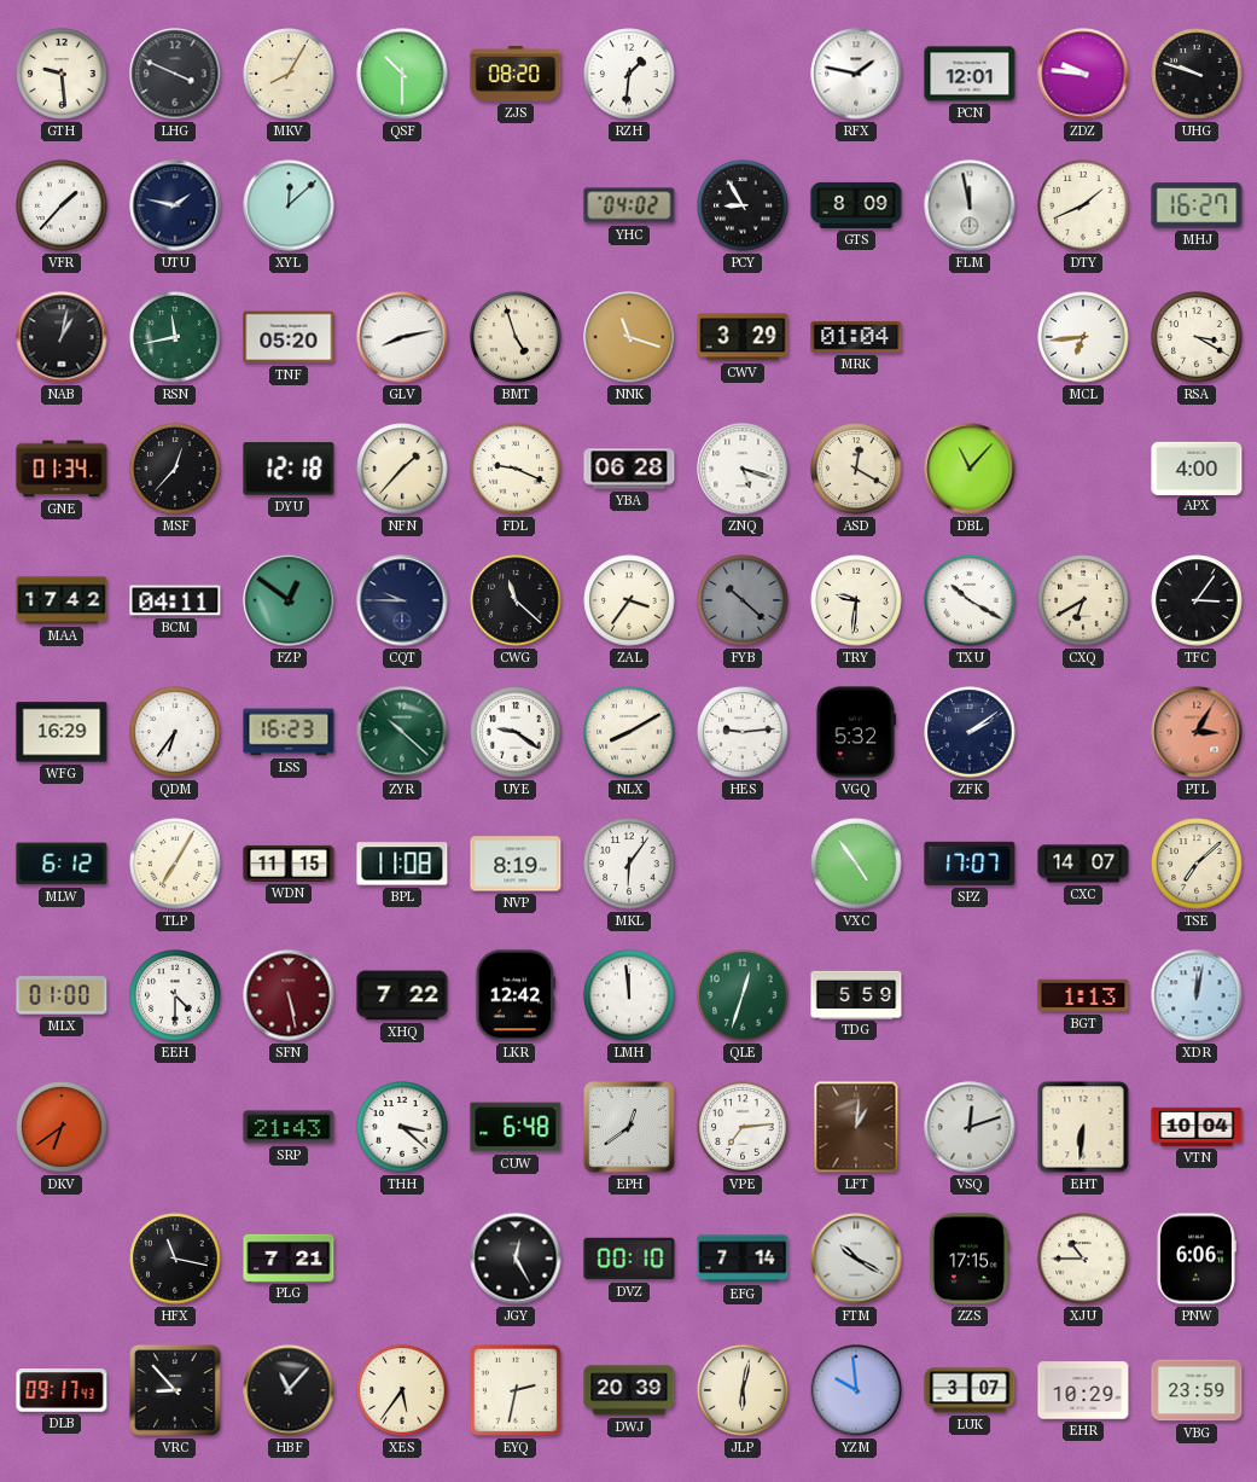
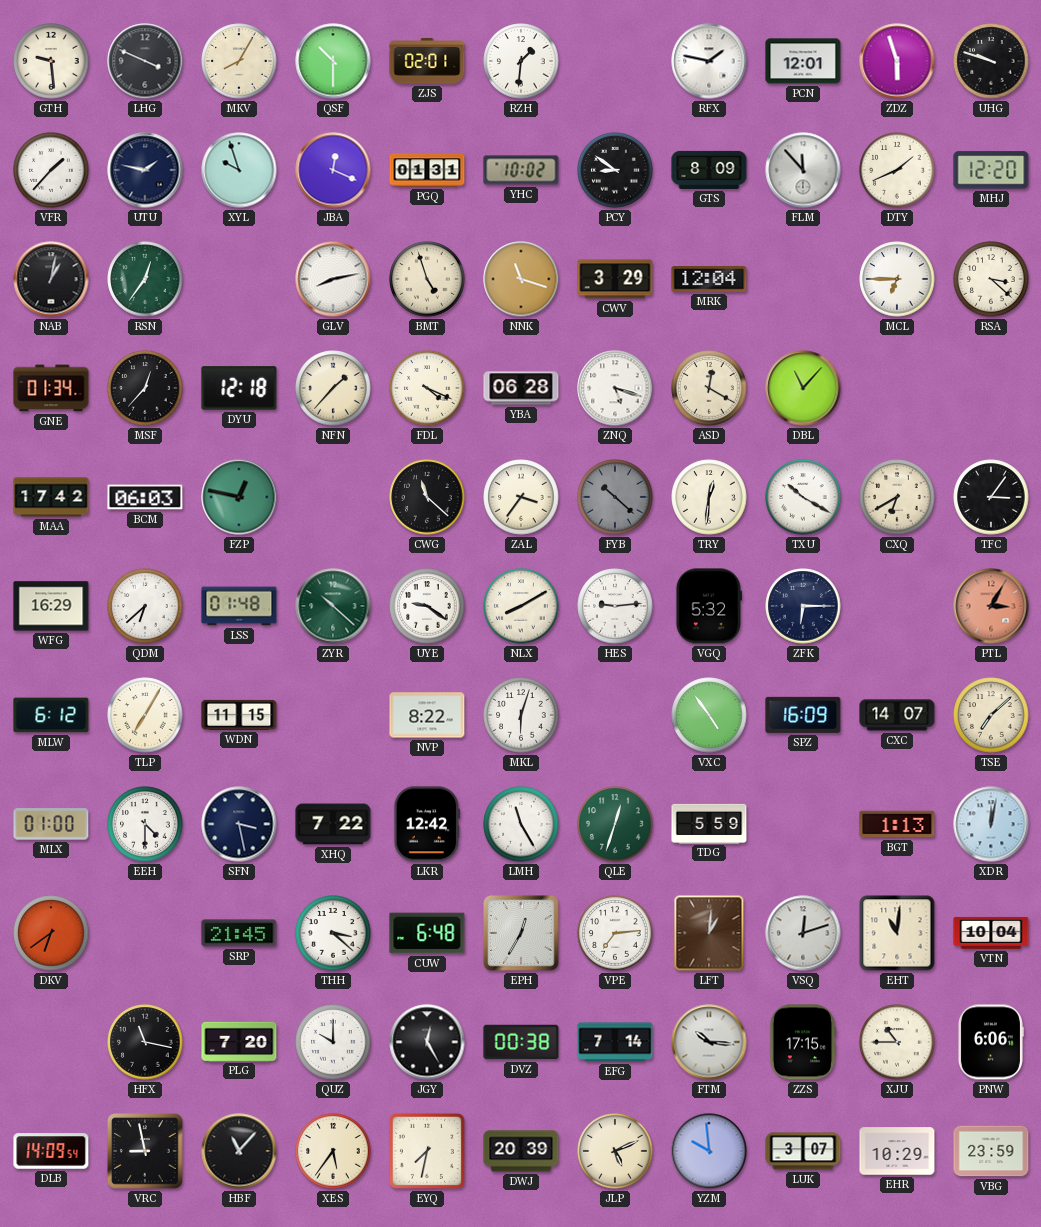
ZJS: 08:20 -> 02:01
ZDZ: 9:46 -> 5:57
XYL: 12:08 -> 9:57
JBA: none -> 12:19
PGQ: none -> 01:31
YHC: 04:02 -> 10:02
PCY: 8:55 -> 8:51
FLM: 11:58 -> 11:53
MHJ: 16:27 -> 12:20
RSN: 11:43 -> 12:36
TNF: 05:20 -> none
MRK: 01:04 -> 12:04
MCL: 6:44 -> 6:45
RSA: 3:20 -> 3:22
FDL: 9:19 -> 4:19
APX: 4:00 -> none
BCM: 04:11 -> 06:03
FZP: 12:51 -> 12:47
CQT: 9:45 -> none
TRY: 9:31 -> 12:31
QDM: 6:36 -> 6:38
LSS: 16:23 -> 01:48
ZFK: 2:09 -> 6:15
BPL: 11:08 -> none
NVP: 8:19 -> 8:22
MKL: 6:06 -> 6:03
SPZ: 17:07 -> 16:09
SFN: 5:28 -> 3:28
SFN dial: burgundy -> navy
LMH: 11:59 -> 11:25
SRP: 21:43 -> 21:45
EPH: 12:39 -> 12:35
EHT: 6:31 -> 11:01
PLG: 7:21 -> 7:20
QUZ: none -> 10:00
DVZ: 00:10 -> 00:38
FTM: 10:20 -> 10:16
DLB: 09:17 -> 14:09
VRC: 8:53 -> 8:58
EYQ: 2:32 -> 7:32
JLP: 6:02 -> 5:11
